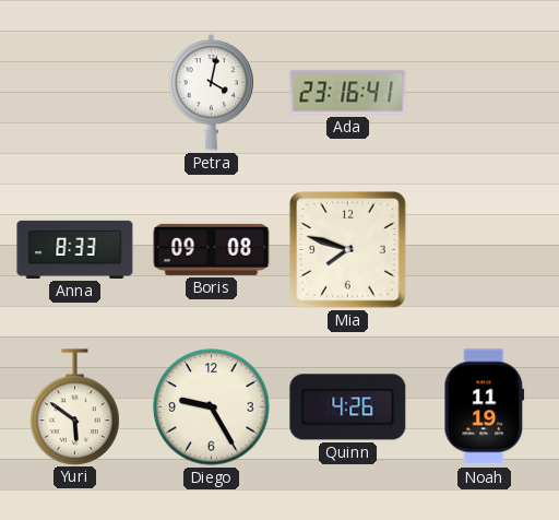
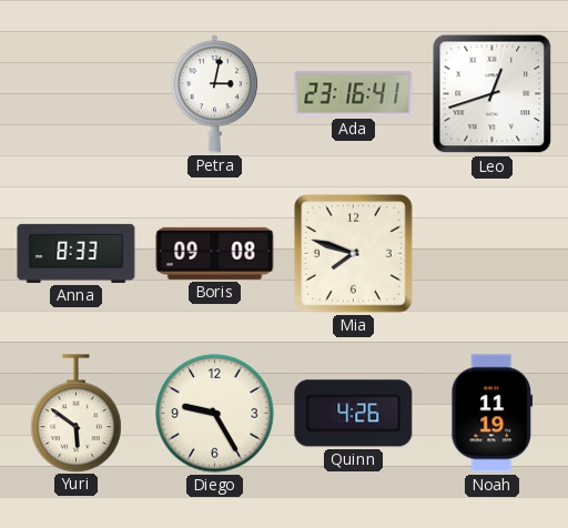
Petra: 4:02 -> 3:02
Leo: none -> 12:42
